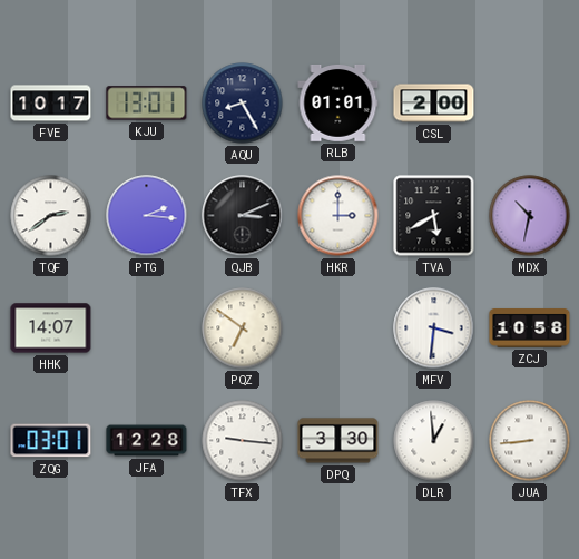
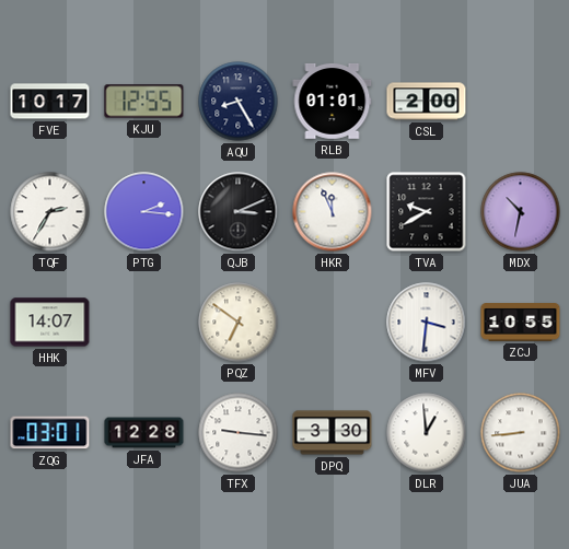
KJU: 13:01 -> 12:55
TQF: 2:39 -> 2:35
HKR: 3:00 -> 11:56
TVA: 5:40 -> 9:40
ZCJ: 10:58 -> 10:55
